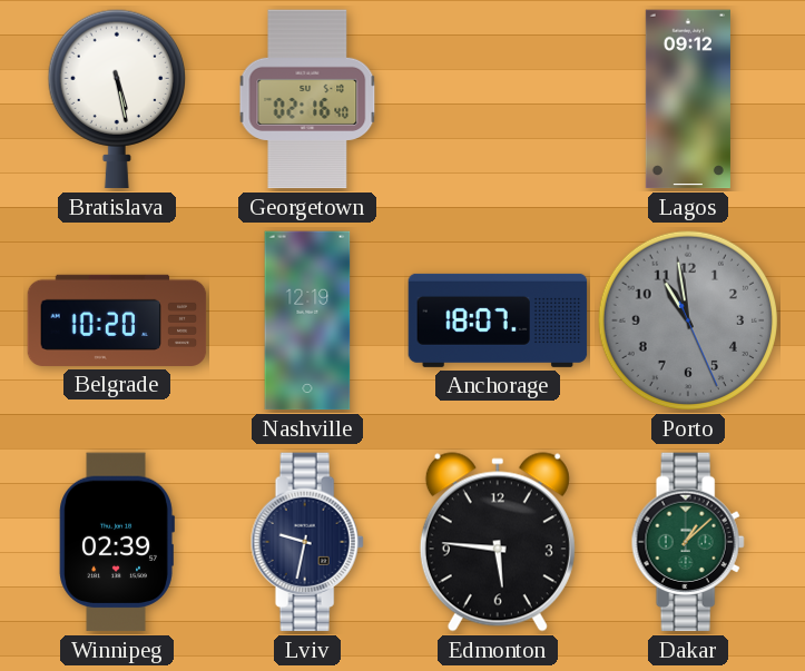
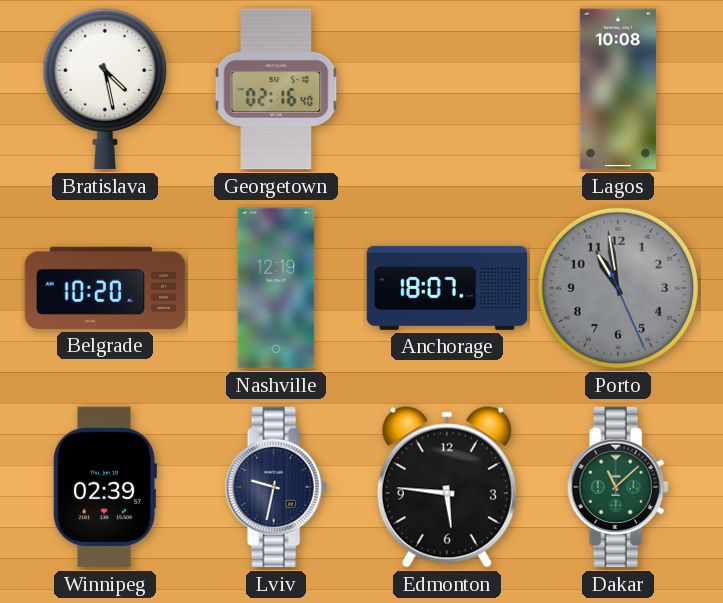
Bratislava: 5:28 -> 4:28
Lagos: 09:12 -> 10:08
Dakar: 1:08 -> 11:08
